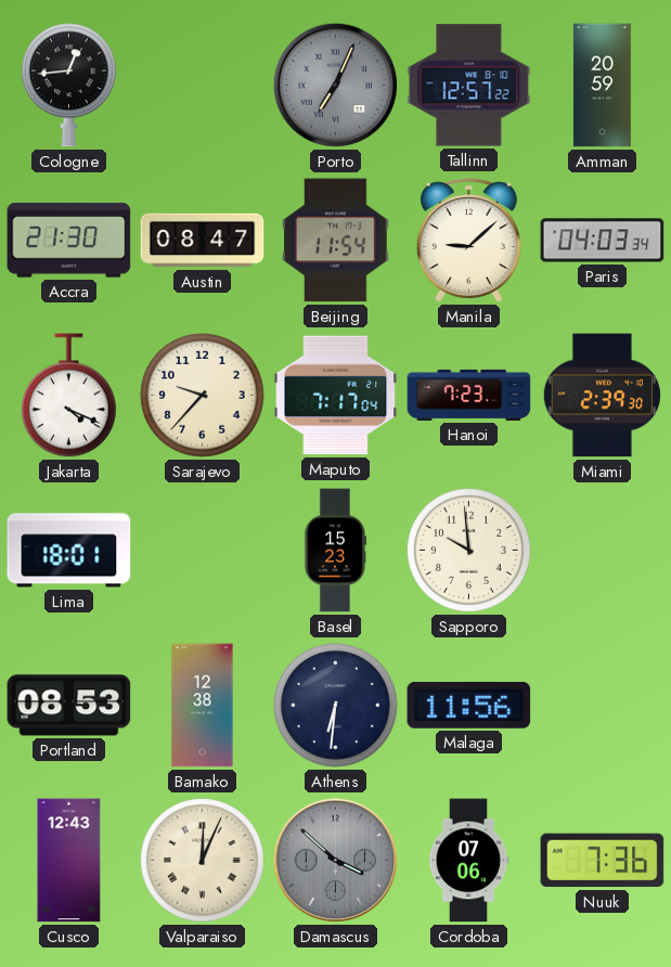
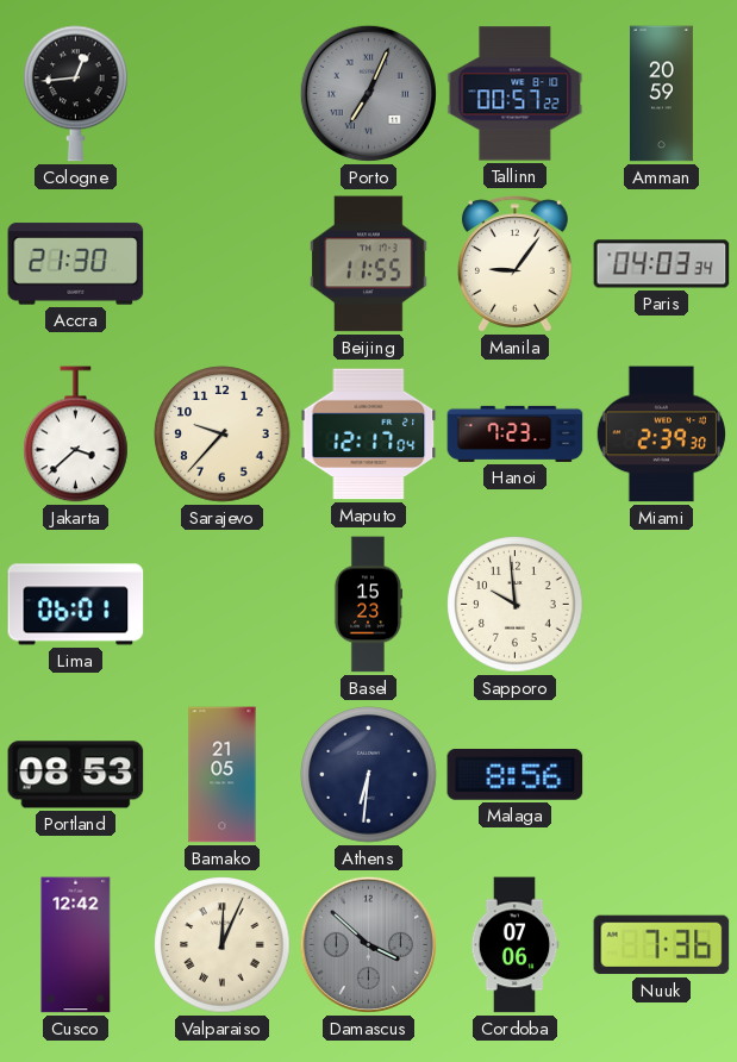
Tallinn: 12:57 -> 00:57
Austin: 08:47 -> none
Beijing: 11:54 -> 11:55
Manila: 9:08 -> 9:06
Jakarta: 4:19 -> 3:38
Maputo: 7:17 -> 12:17
Lima: 18:01 -> 06:01
Bamako: 12:38 -> 21:05
Malaga: 11:56 -> 8:56
Cusco: 12:43 -> 12:42
